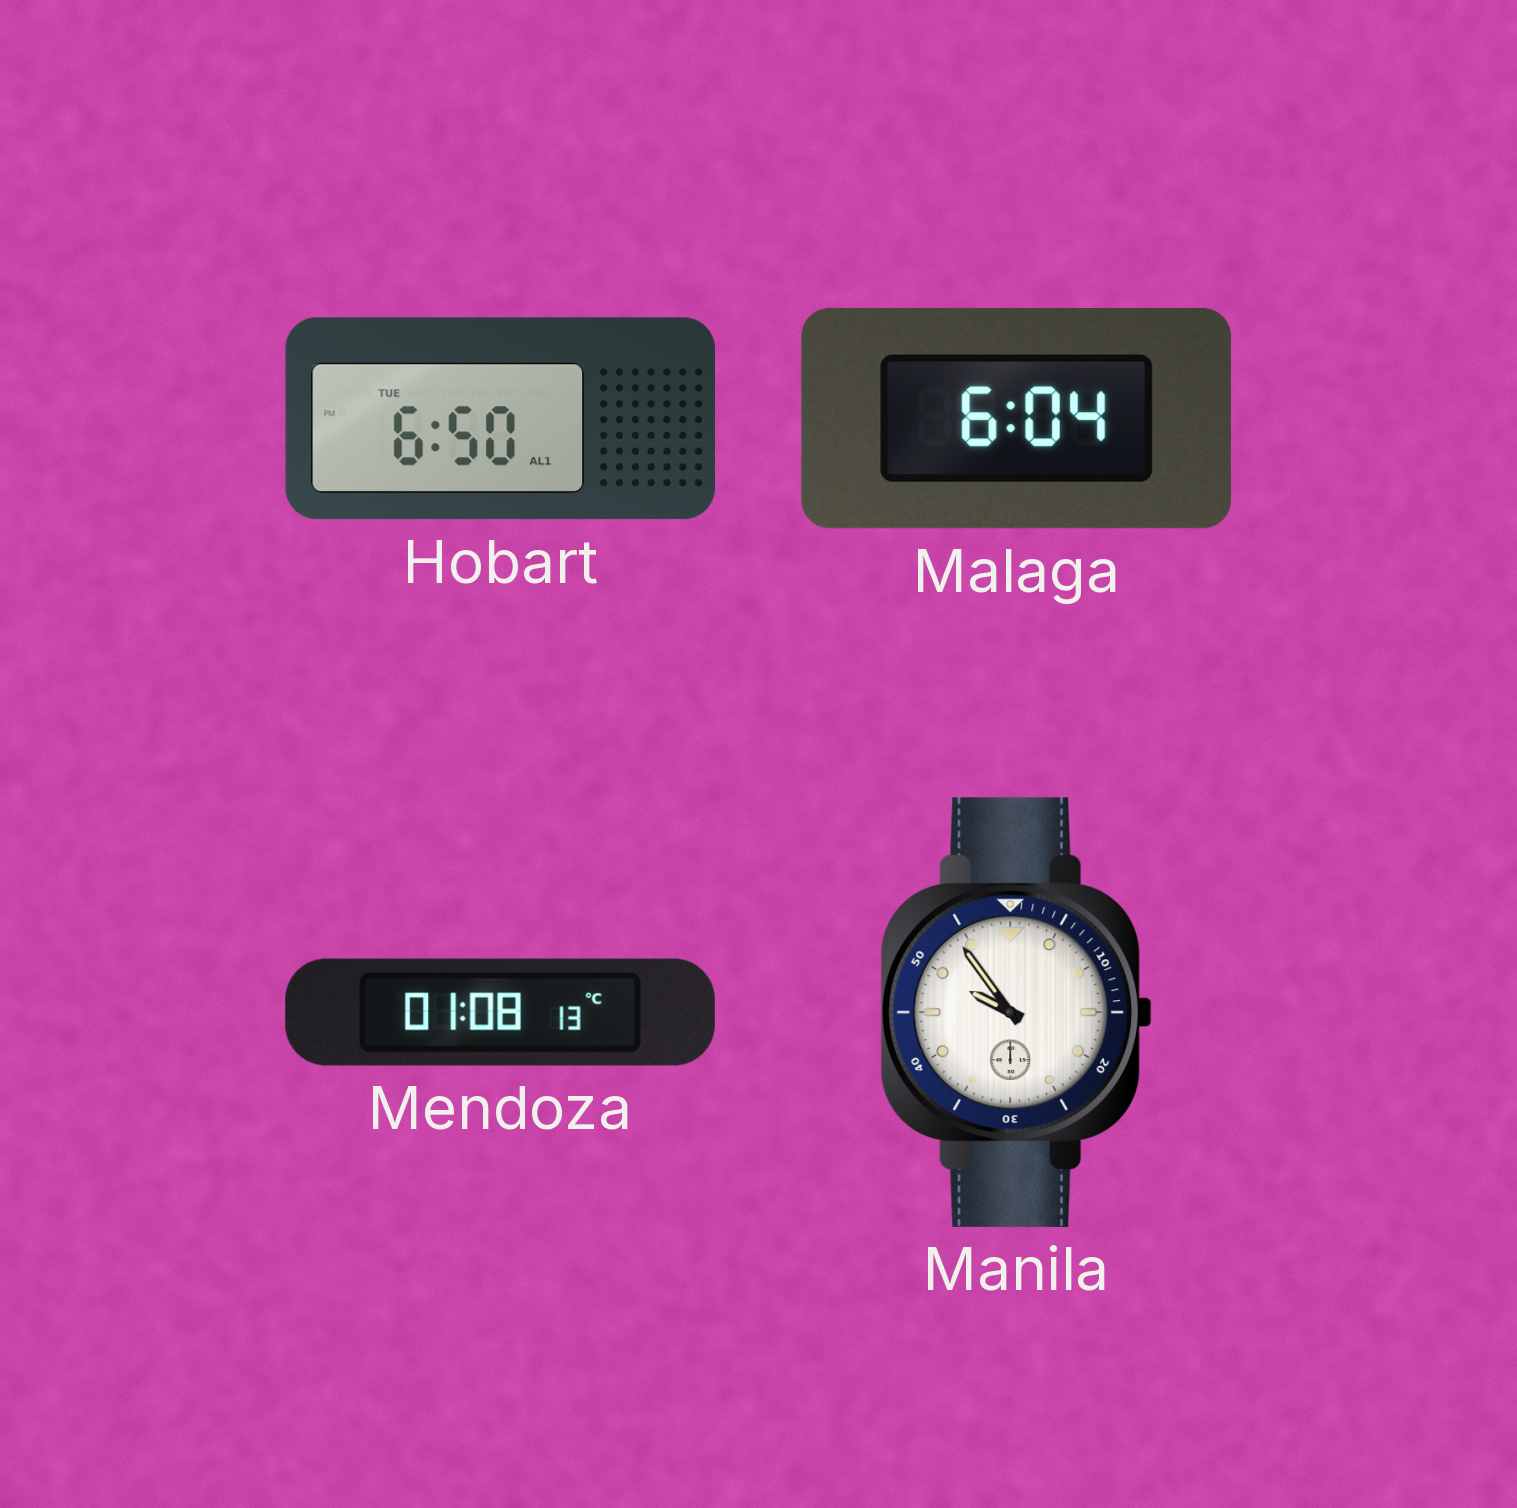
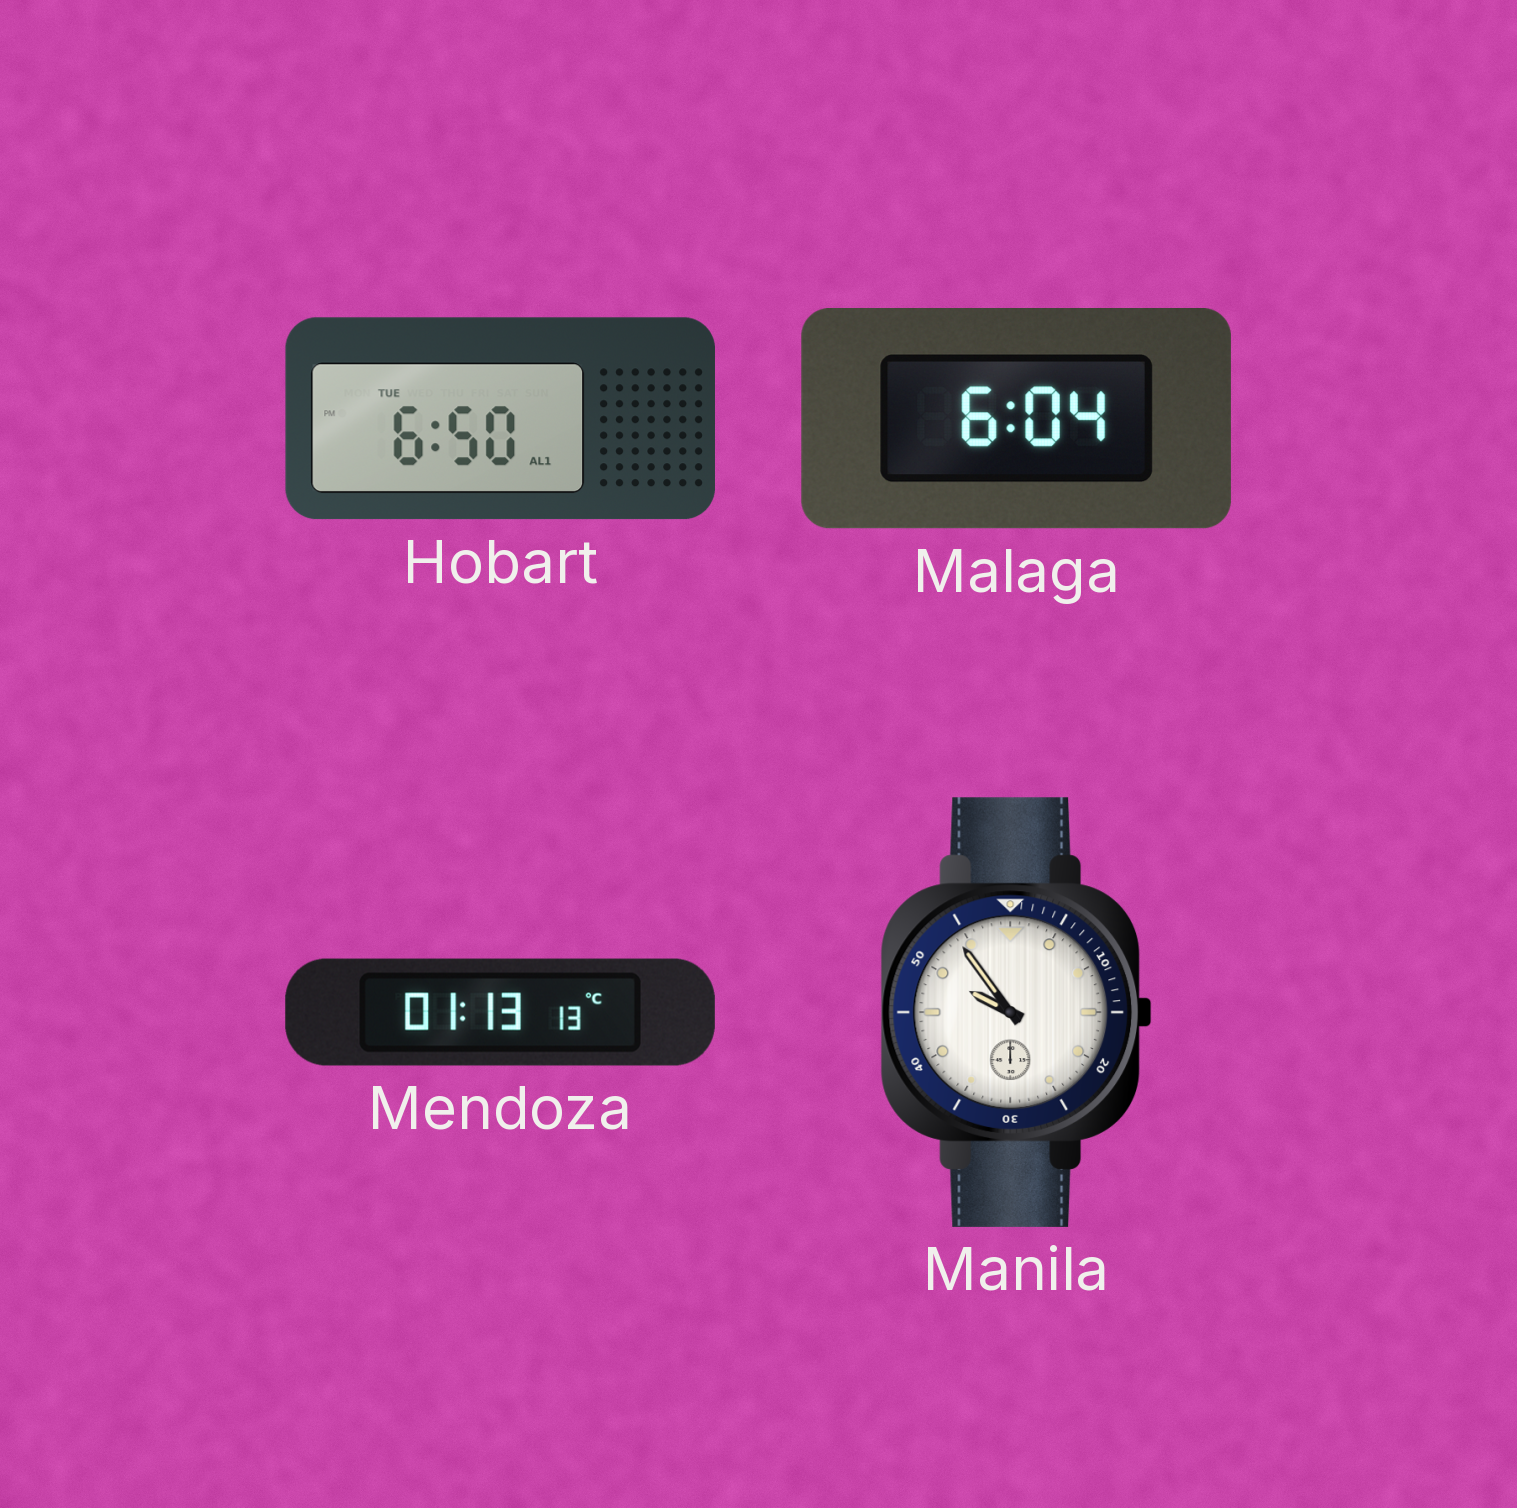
Mendoza: 01:08 -> 01:13
